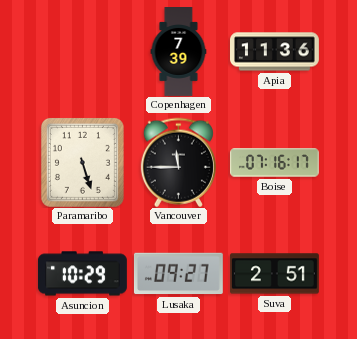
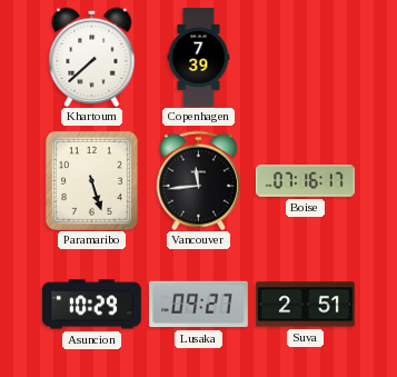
Khartoum: none -> 7:38
Apia: 11:36 -> none
Vancouver: 11:45 -> 11:44
